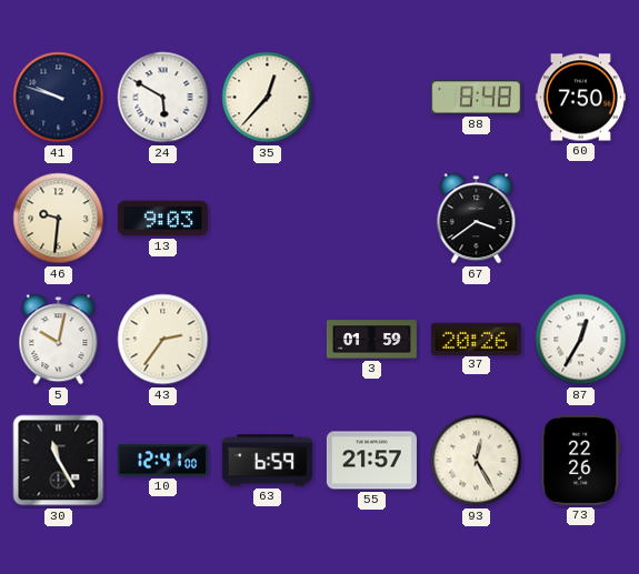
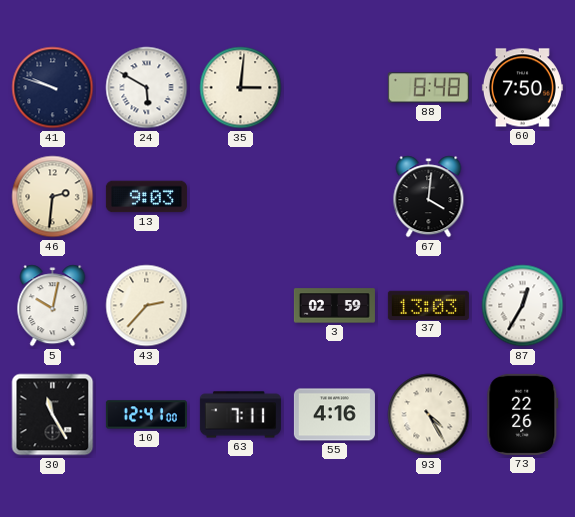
35: 12:37 -> 3:01
46: 9:31 -> 2:31
67: 3:39 -> 4:01
43: 2:36 -> 2:37
3: 01:59 -> 02:59
37: 20:26 -> 13:03
63: 6:59 -> 7:11
55: 21:57 -> 4:16
93: 12:25 -> 4:25
